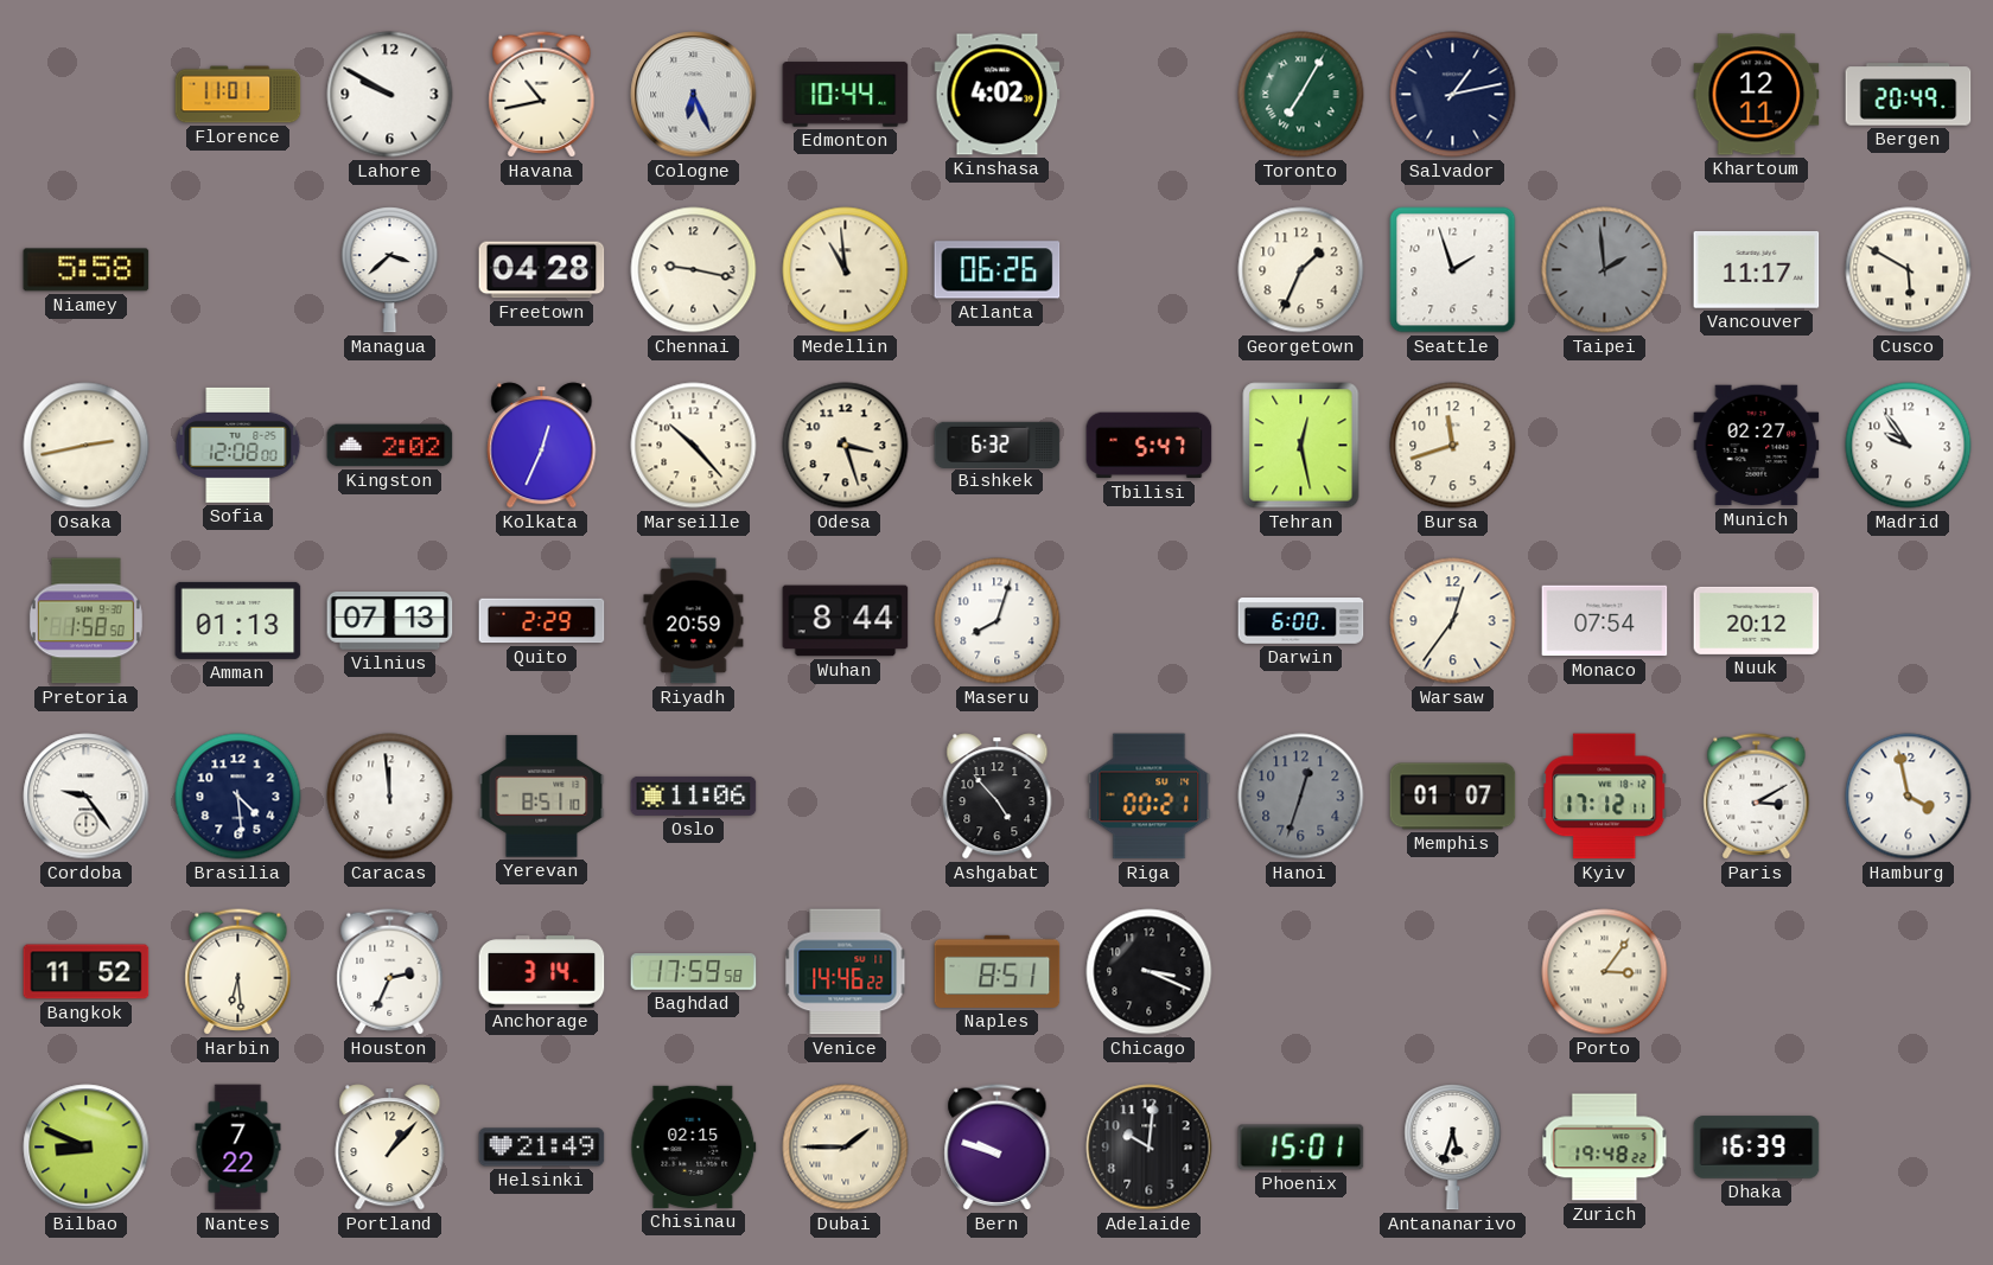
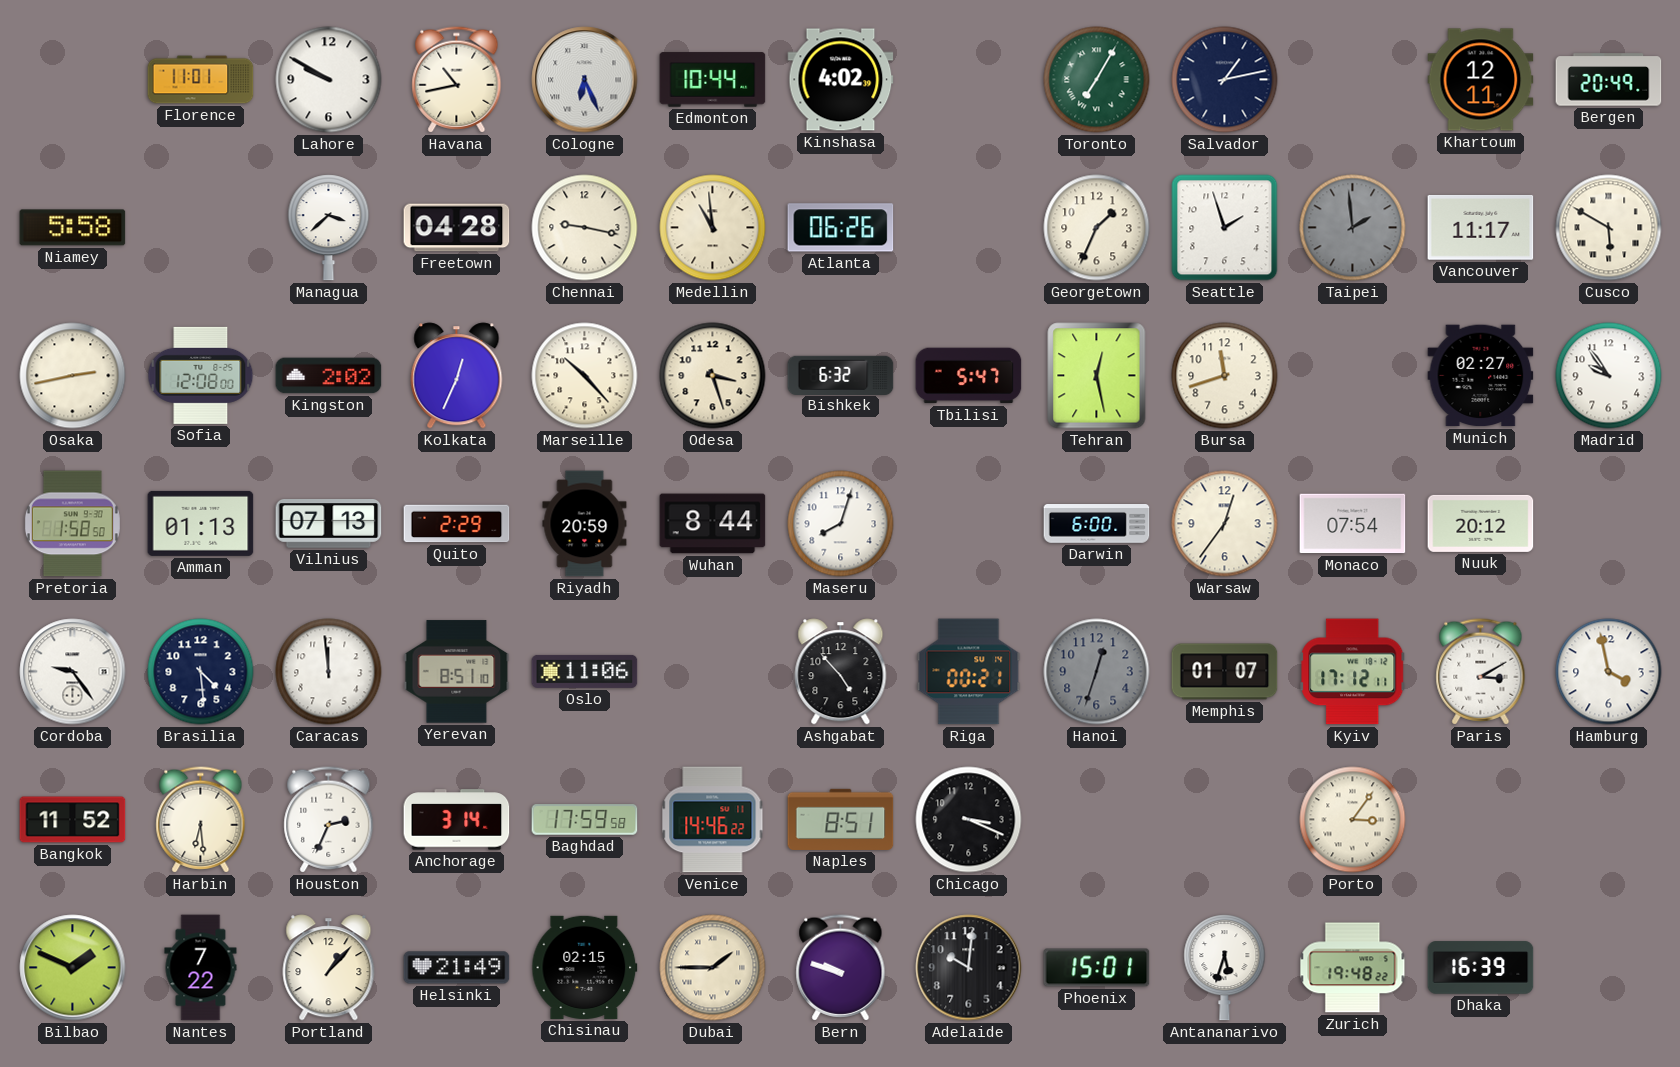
Bilbao: 8:49 -> 1:49
